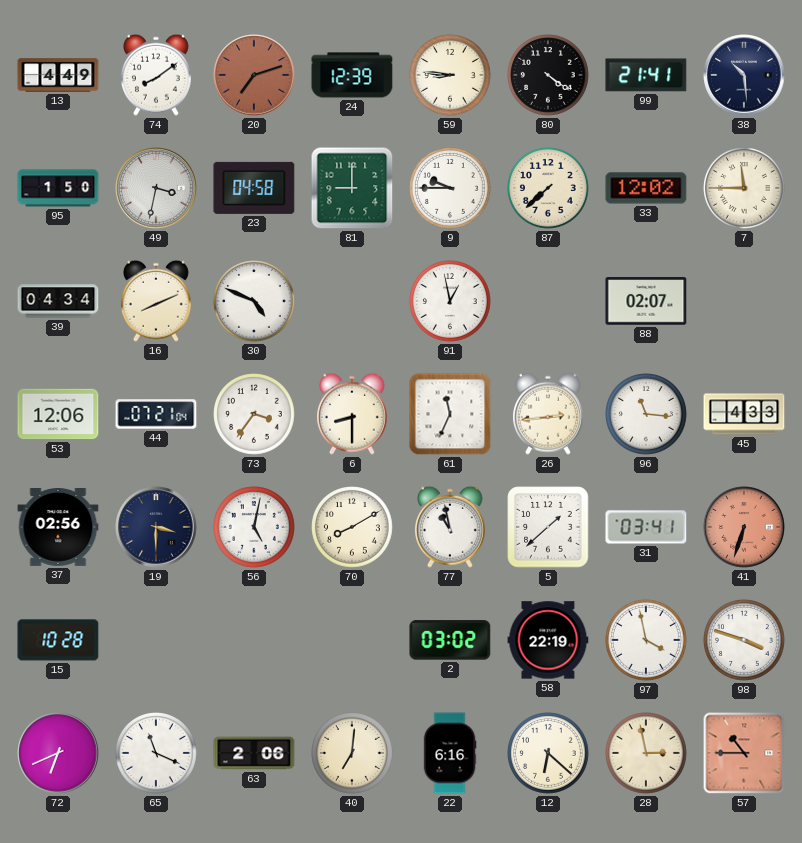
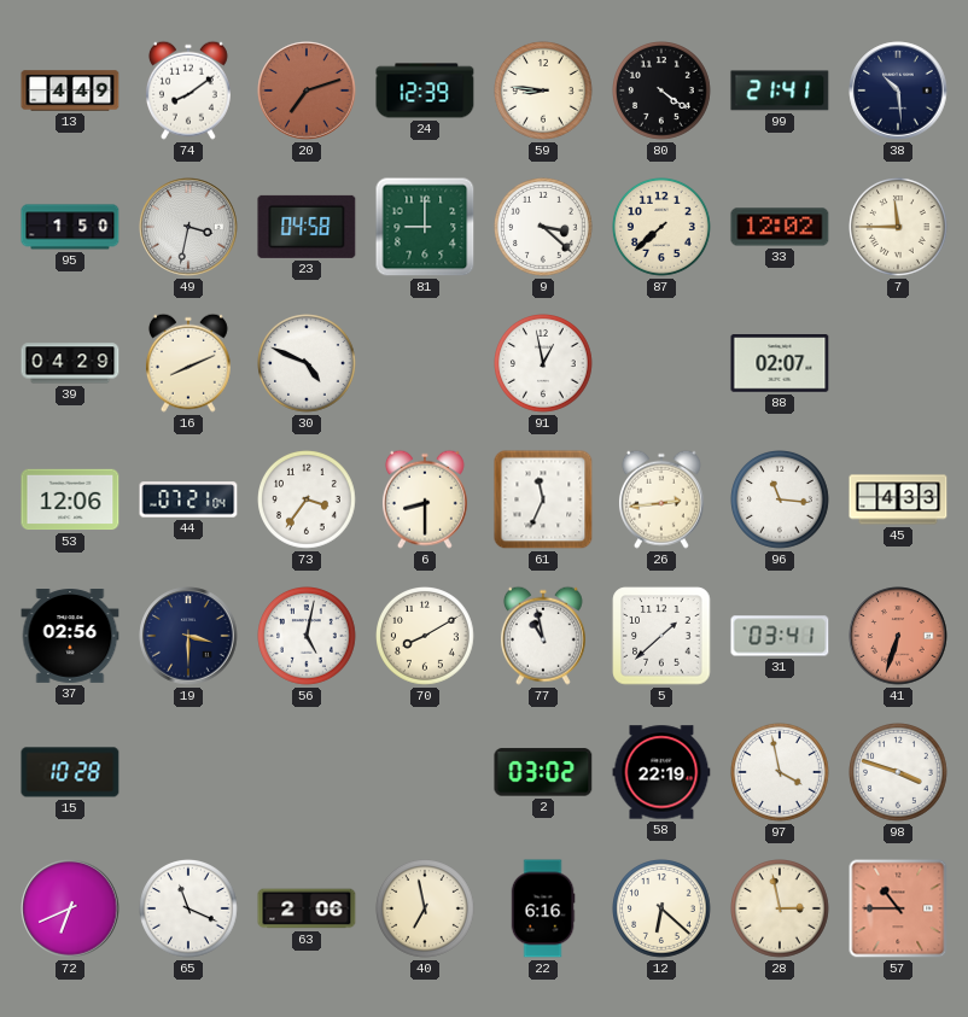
9: 9:45 -> 3:22
39: 04:34 -> 04:29
40: 7:01 -> 6:58
